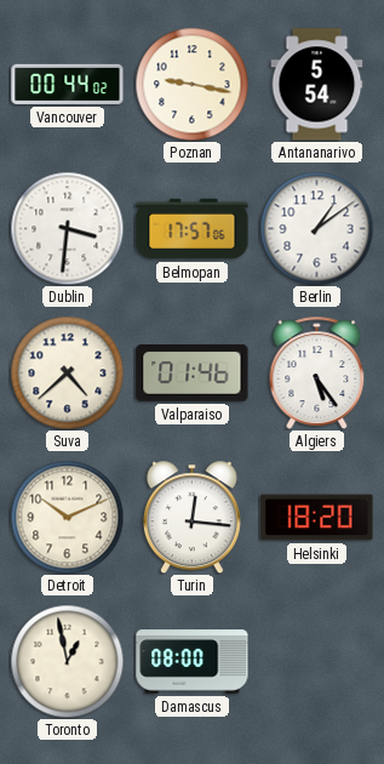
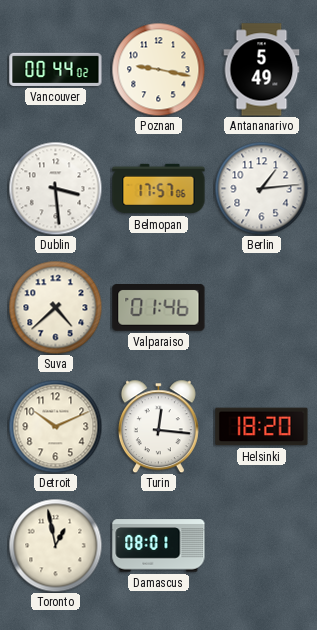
Antananarivo: 5:54 -> 5:49
Dublin: 3:31 -> 3:29
Berlin: 1:09 -> 1:14
Algiers: 5:24 -> none
Damascus: 08:00 -> 08:01
